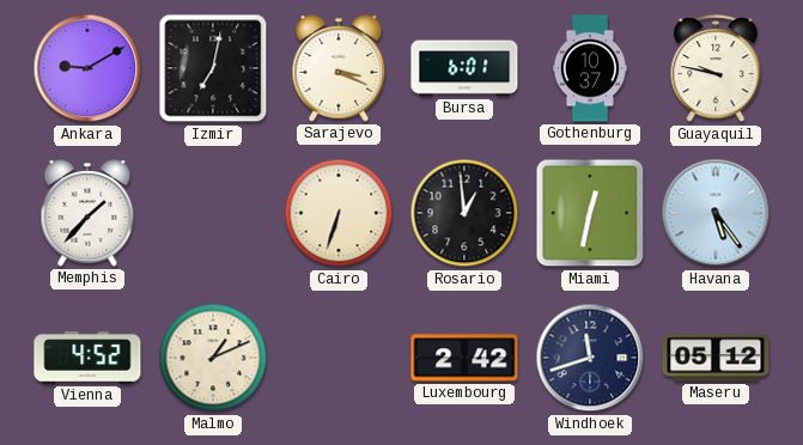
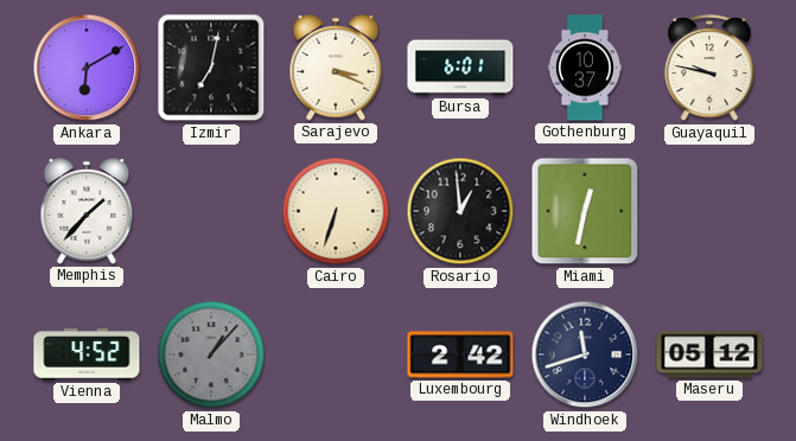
Ankara: 9:10 -> 6:10
Havana: 5:24 -> none
Malmo: 1:11 -> 1:07
Malmo dial: cream -> grey
